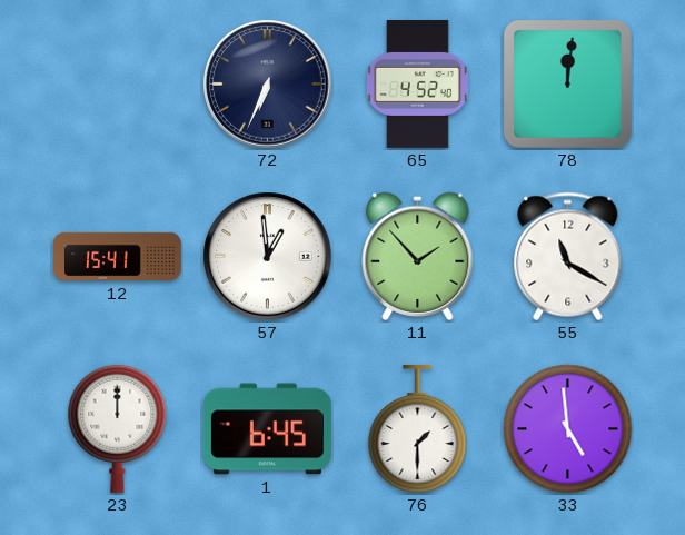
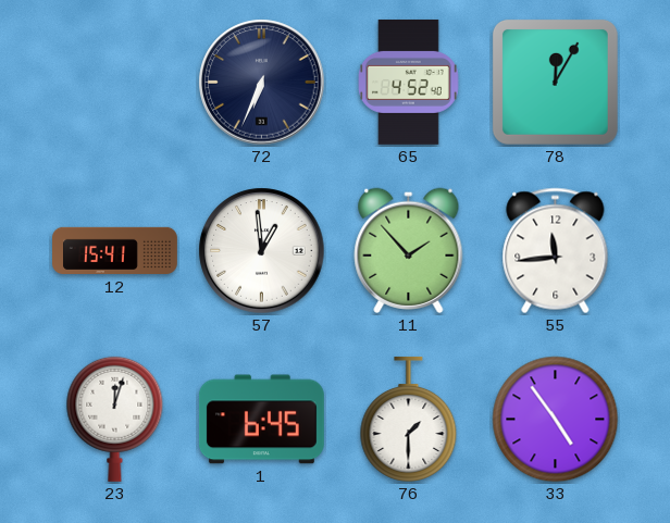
78: 12:01 -> 12:05
55: 11:20 -> 11:44
23: 12:00 -> 12:03
33: 4:59 -> 4:54
